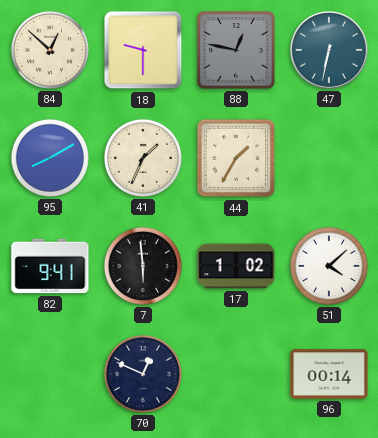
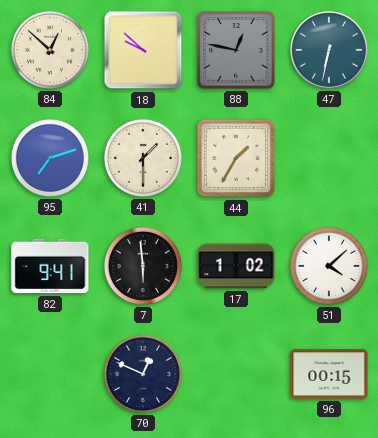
18: 9:30 -> 9:52
95: 8:10 -> 7:12
41: 1:34 -> 1:30
96: 00:14 -> 00:15
